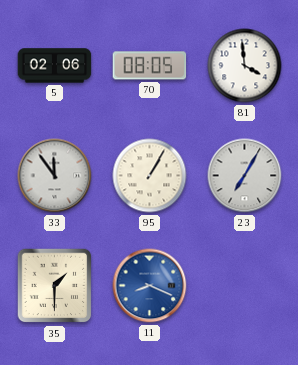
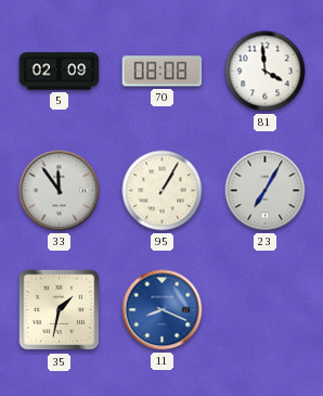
5: 02:06 -> 02:09
70: 08:05 -> 08:08
35: 1:30 -> 1:32
